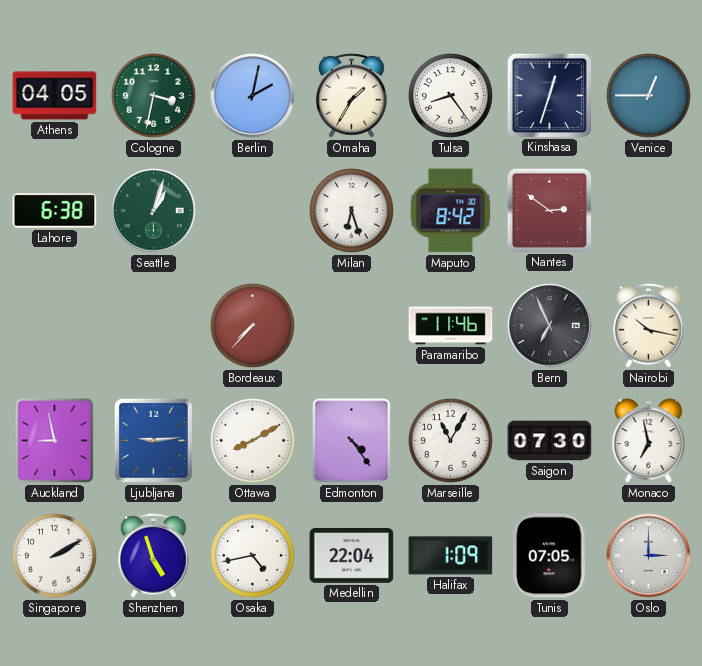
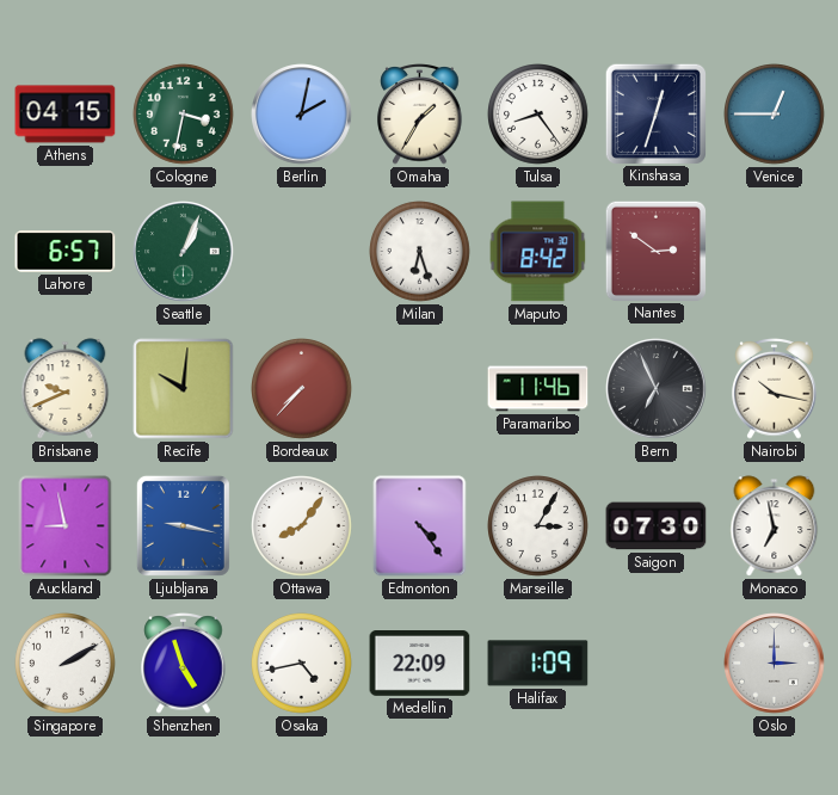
Athens: 04:05 -> 04:15
Lahore: 6:38 -> 6:57
Seattle: 1:03 -> 1:04
Brisbane: none -> 9:41
Recife: none -> 10:01
Ljubljana: 9:14 -> 9:17
Ottawa: 8:10 -> 8:06
Marseille: 11:05 -> 3:05
Medellin: 22:04 -> 22:09
Tunis: 07:05 -> none
